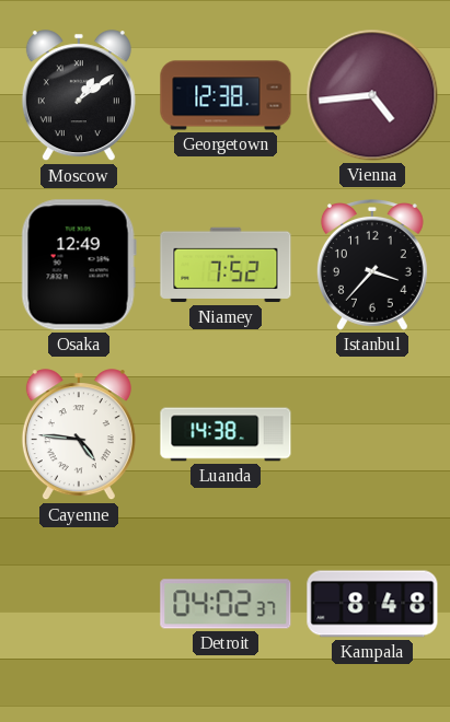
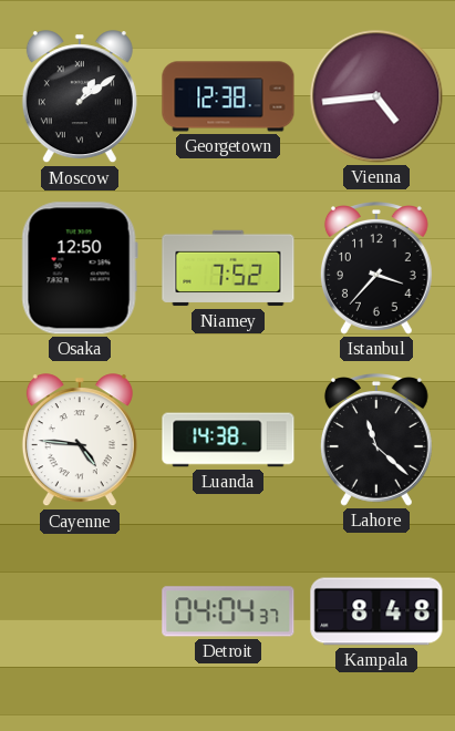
Osaka: 12:49 -> 12:50
Lahore: none -> 11:22
Detroit: 04:02 -> 04:04
